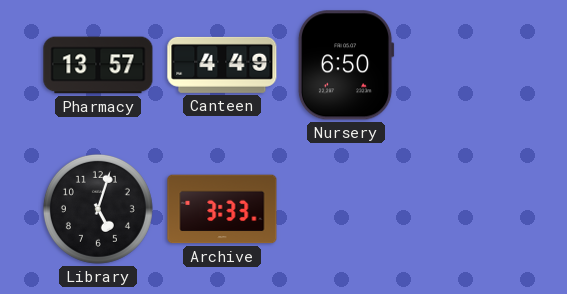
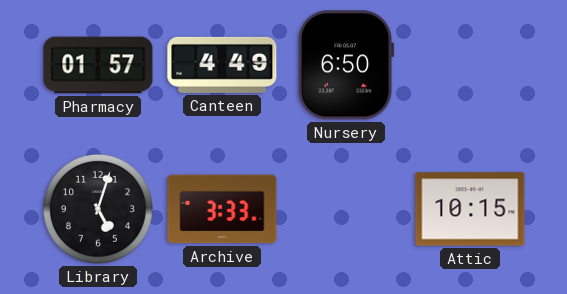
Pharmacy: 13:57 -> 01:57
Attic: none -> 10:15
